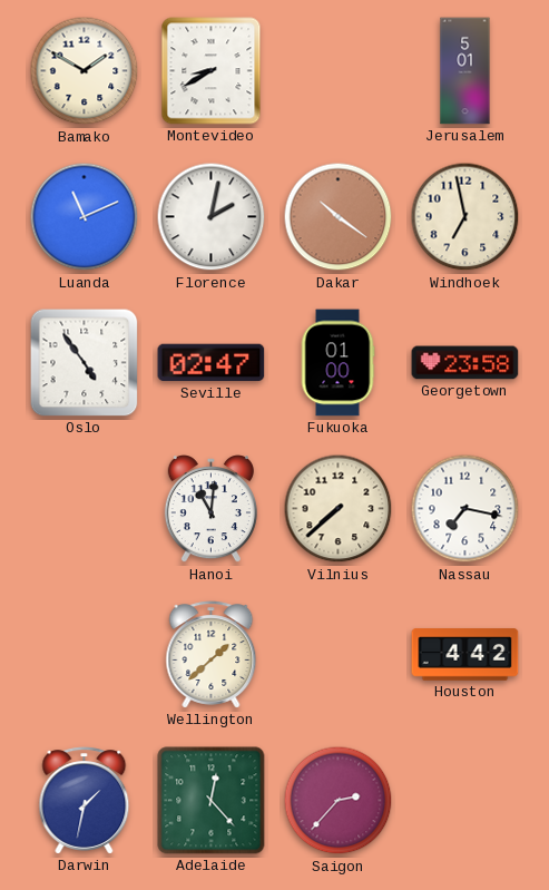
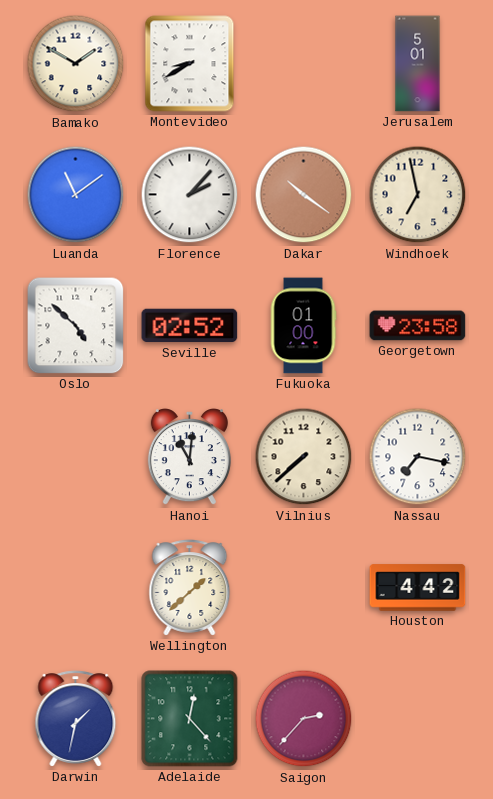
Luanda: 11:11 -> 11:09
Florence: 2:02 -> 2:07
Oslo: 4:54 -> 4:52
Seville: 02:47 -> 02:52
